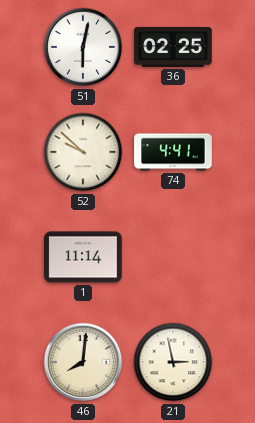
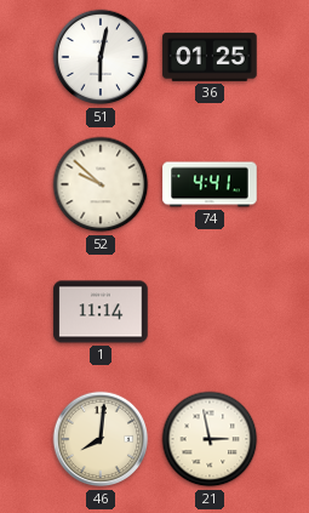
36: 02:25 -> 01:25
